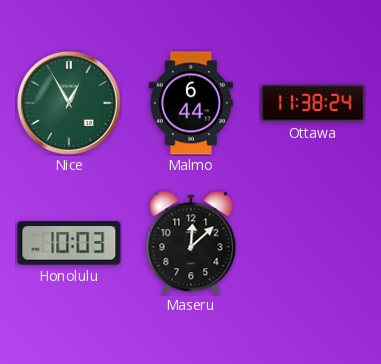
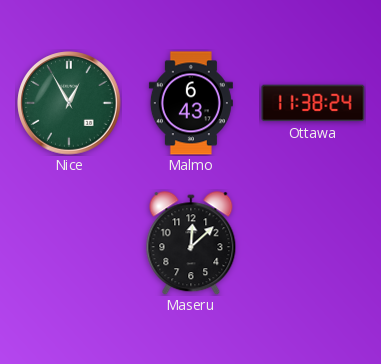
Malmo: 6:44 -> 6:43
Honolulu: 10:03 -> none
